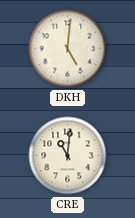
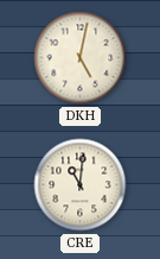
DKH: 5:01 -> 5:02
